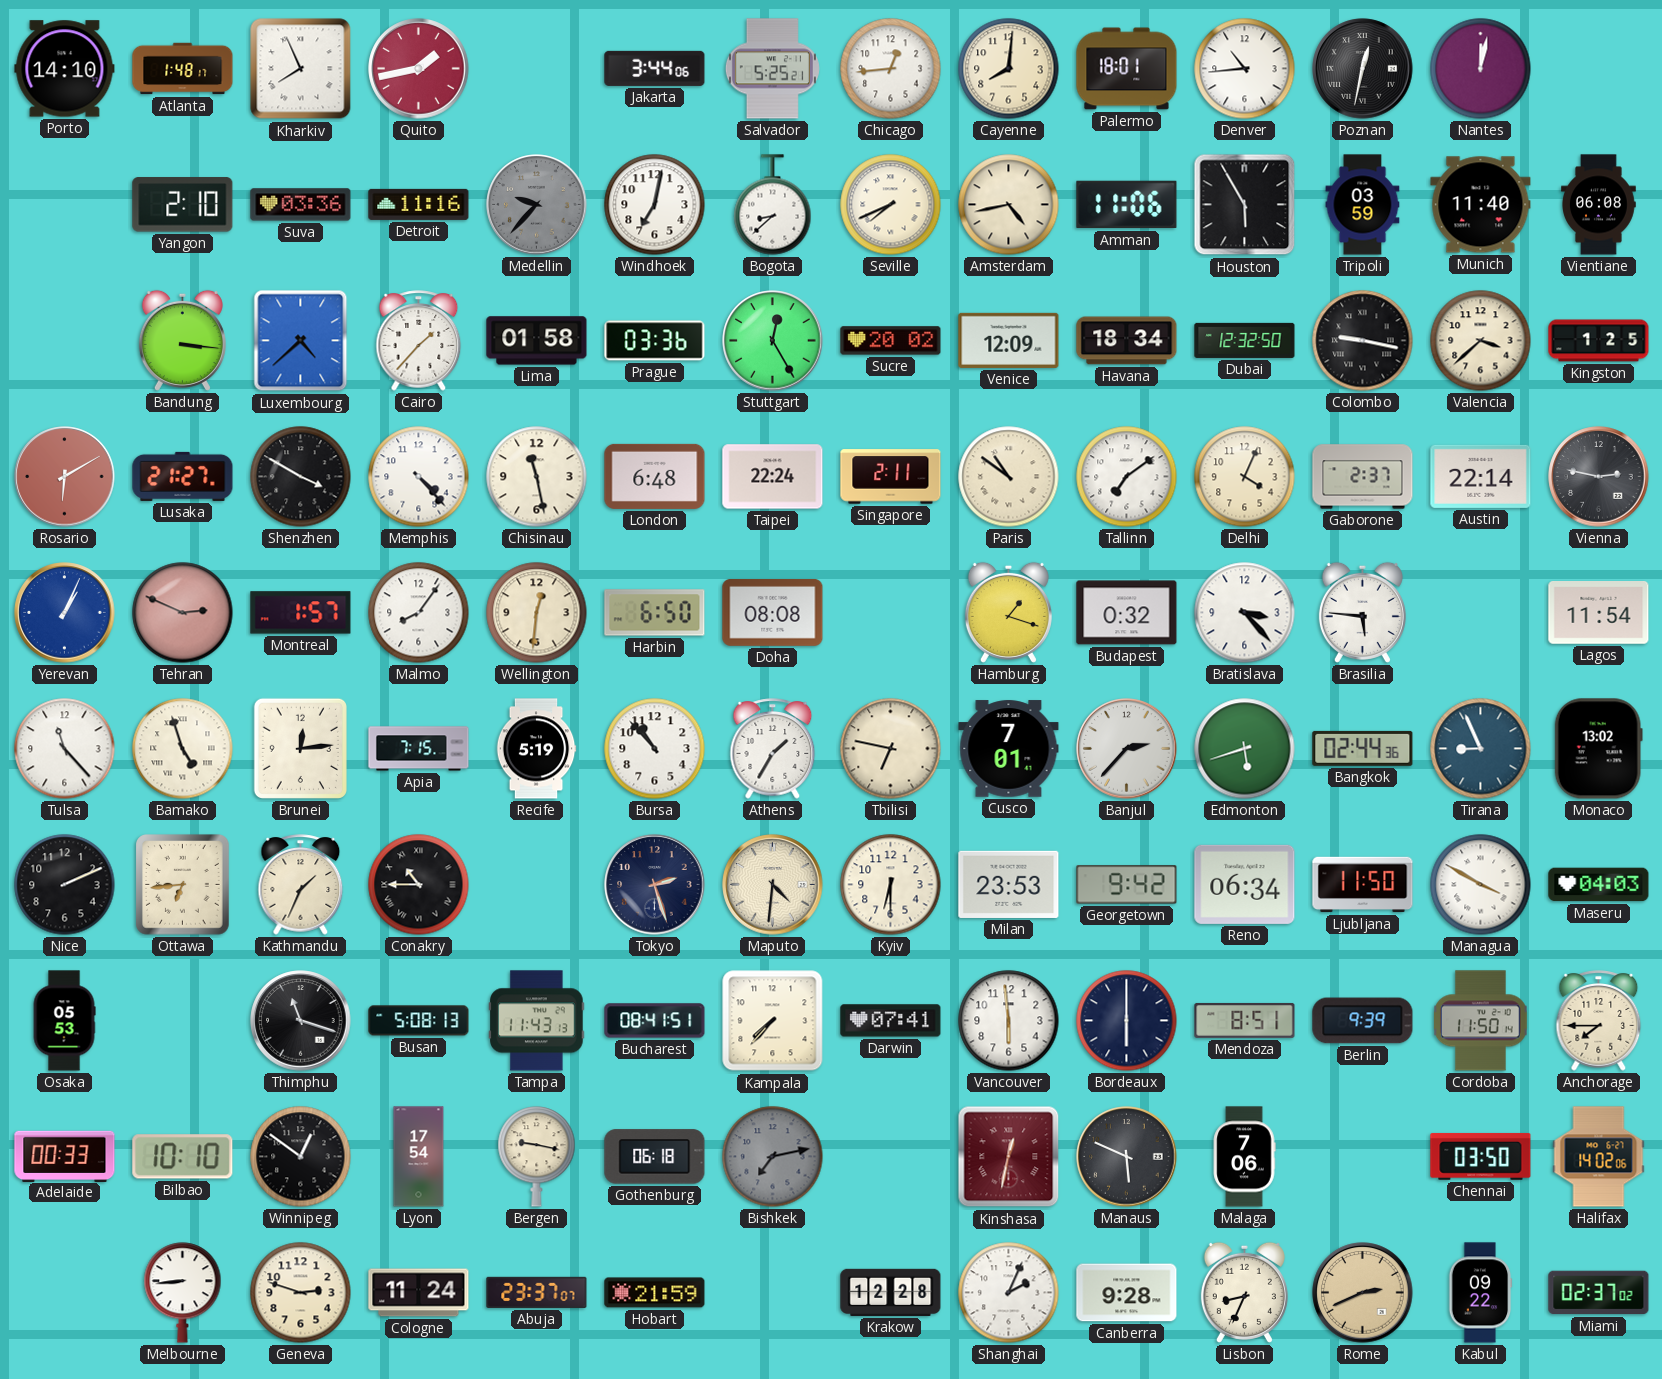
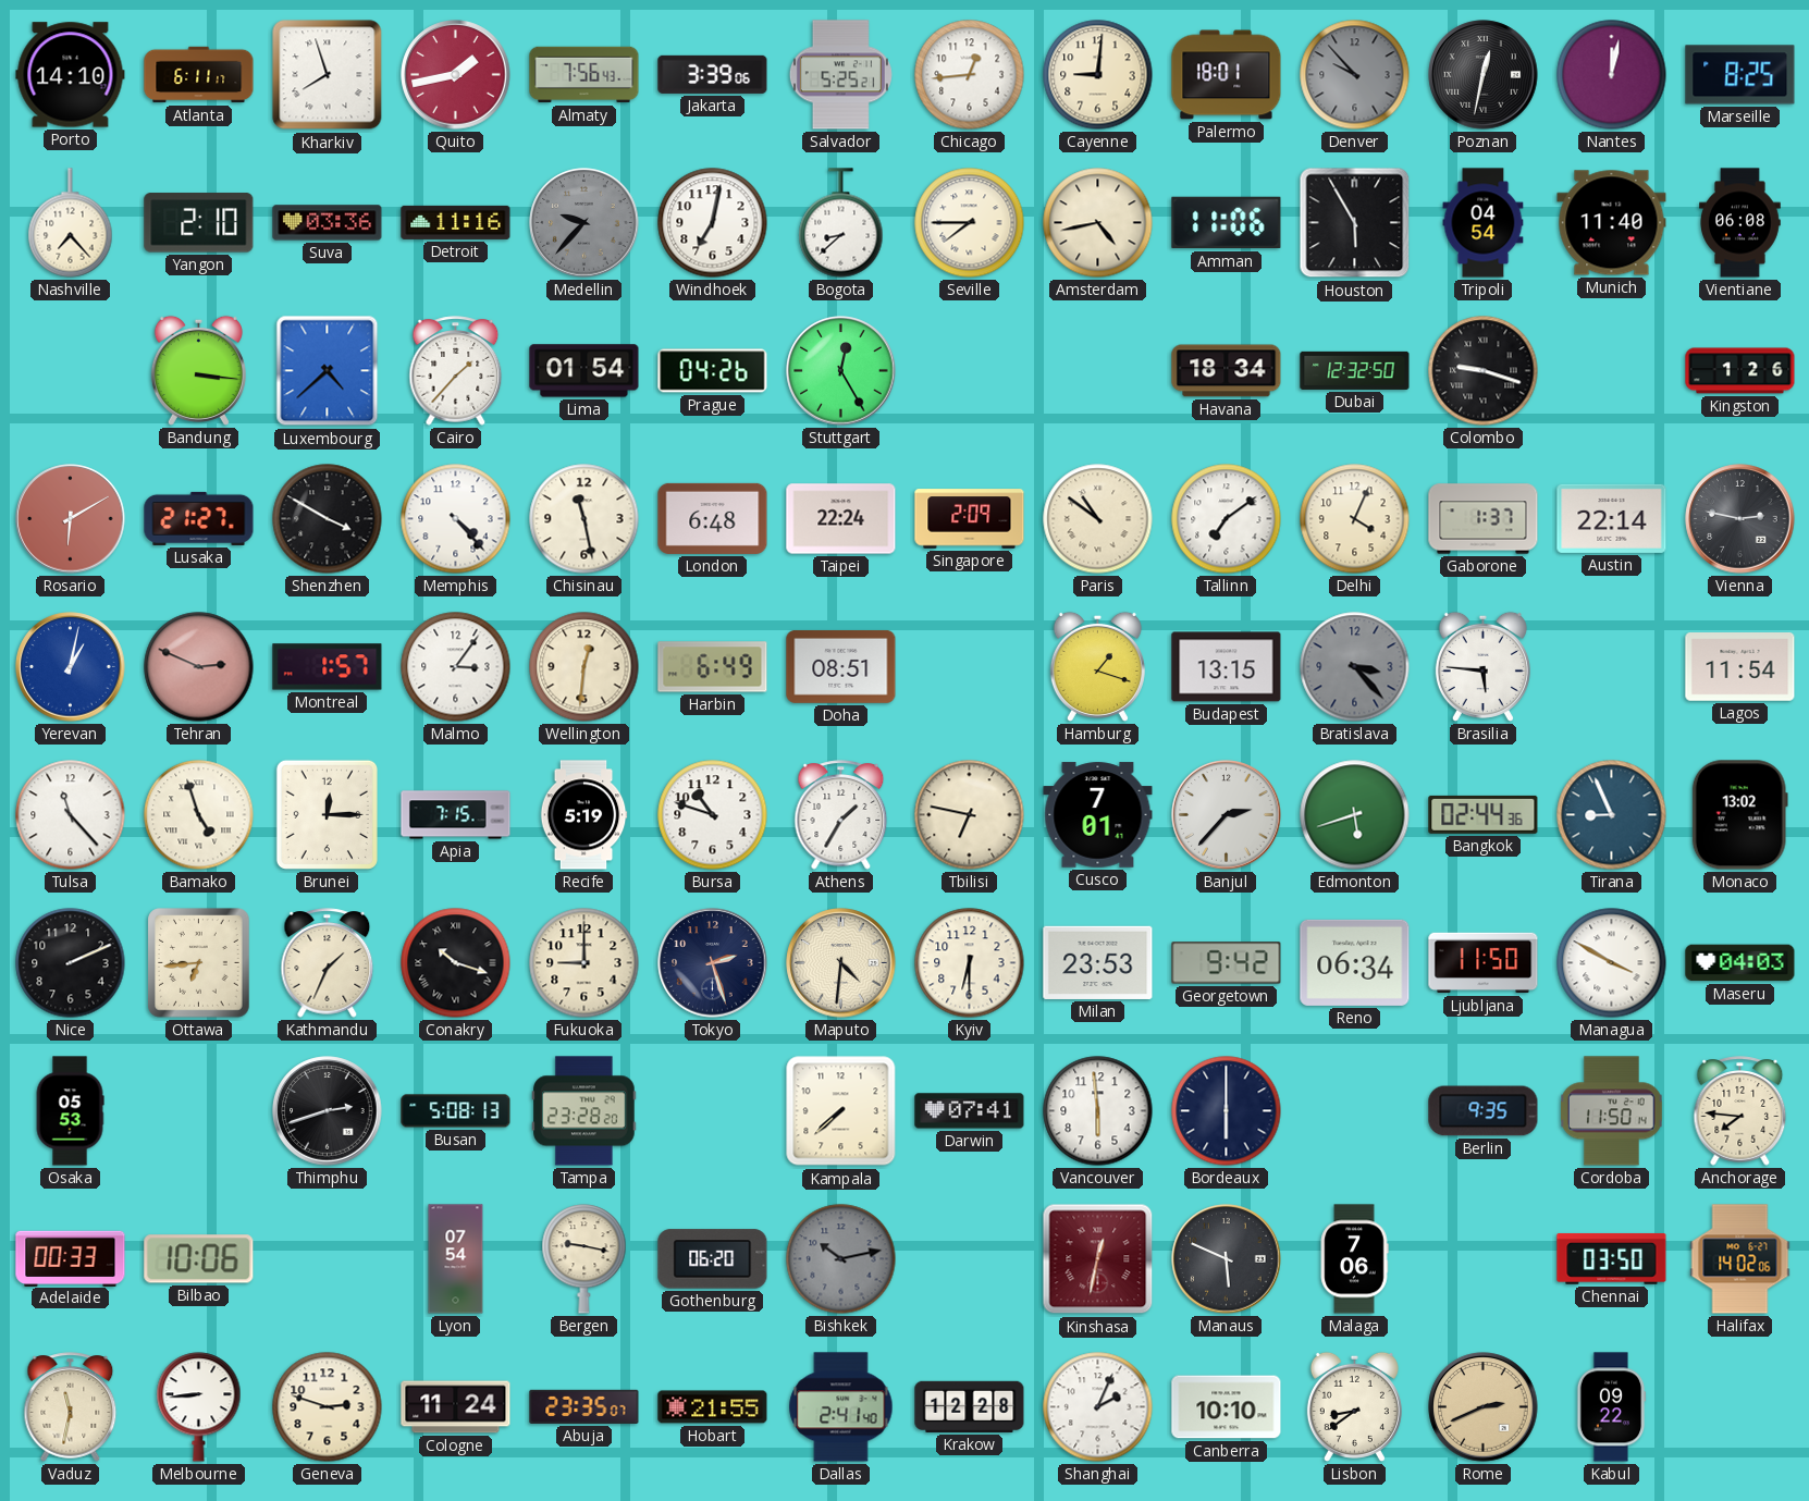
Atlanta: 1:48 -> 6:11
Kharkiv: 7:56 -> 7:57
Almaty: none -> 7:56
Jakarta: 3:44 -> 3:39
Cayenne: 8:01 -> 9:01
Denver: 10:44 -> 9:53
Denver dial: white -> grey
Marseille: none -> 8:25
Nashville: none -> 7:23
Seville: 7:41 -> 7:45
Tripoli: 03:59 -> 04:54
Lima: 01:58 -> 01:54
Prague: 03:36 -> 04:26
Sucre: 20:02 -> none
Venice: 12:09 -> none
Colombo: 9:17 -> 9:18
Valencia: 3:38 -> none
Kingston: 1:25 -> 1:26
Singapore: 2:11 -> 2:09
Gaborone: 2:37 -> 1:37
Yerevan: 1:04 -> 1:02
Malmo: 8:06 -> 3:06
Harbin: 6:50 -> 6:49
Doha: 08:08 -> 08:51
Budapest: 0:32 -> 13:15
Bratislava dial: white -> grey
Brunei: 12:14 -> 12:15
Bursa: 10:53 -> 10:48
Conakry: 10:45 -> 10:18
Fukuoka: none -> 9:00
Thimphu: 11:18 -> 2:42
Tampa: 11:43 -> 23:28
Bucharest: 08:41 -> none
Kampala: 7:37 -> 7:38
Mendoza: 8:51 -> none
Berlin: 9:39 -> 9:35
Anchorage: 7:45 -> 7:46
Bilbao: 10:10 -> 10:06
Winnipeg: 12:51 -> none
Lyon: 17:54 -> 07:54
Gothenburg: 06:18 -> 06:20
Bishkek: 7:13 -> 10:13
Vaduz: none -> 11:32
Abuja: 23:37 -> 23:35
Hobart: 21:59 -> 21:55
Dallas: none -> 2:41
Canberra: 9:28 -> 10:10
Lisbon: 8:34 -> 8:39
Miami: 02:37 -> none
